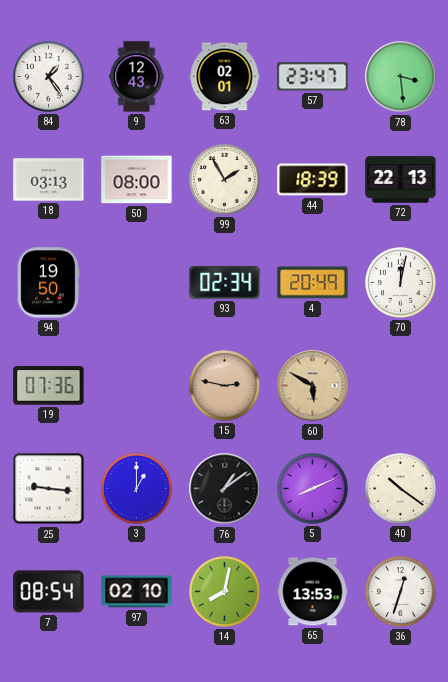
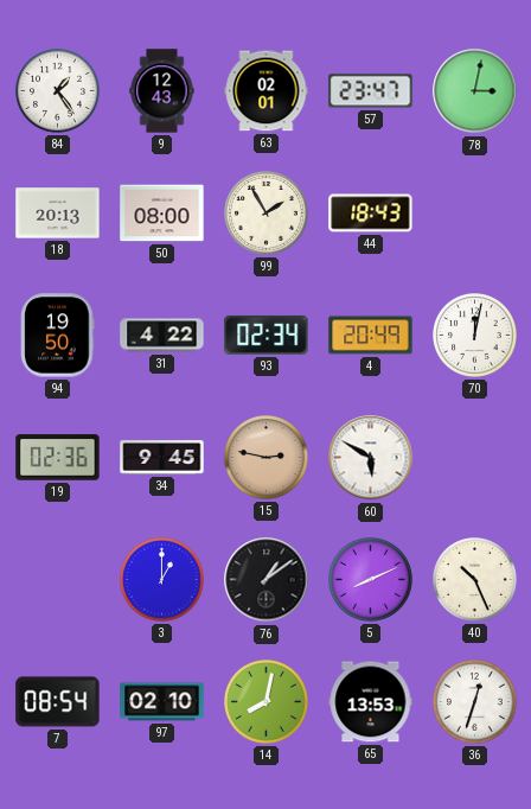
78: 3:29 -> 3:02
18: 03:13 -> 20:13
44: 18:39 -> 18:43
72: 22:13 -> none
31: none -> 4:22
19: 07:36 -> 02:36
34: none -> 9:45
60 dial: champagne -> white
25: 9:16 -> none
40: 10:21 -> 10:26
